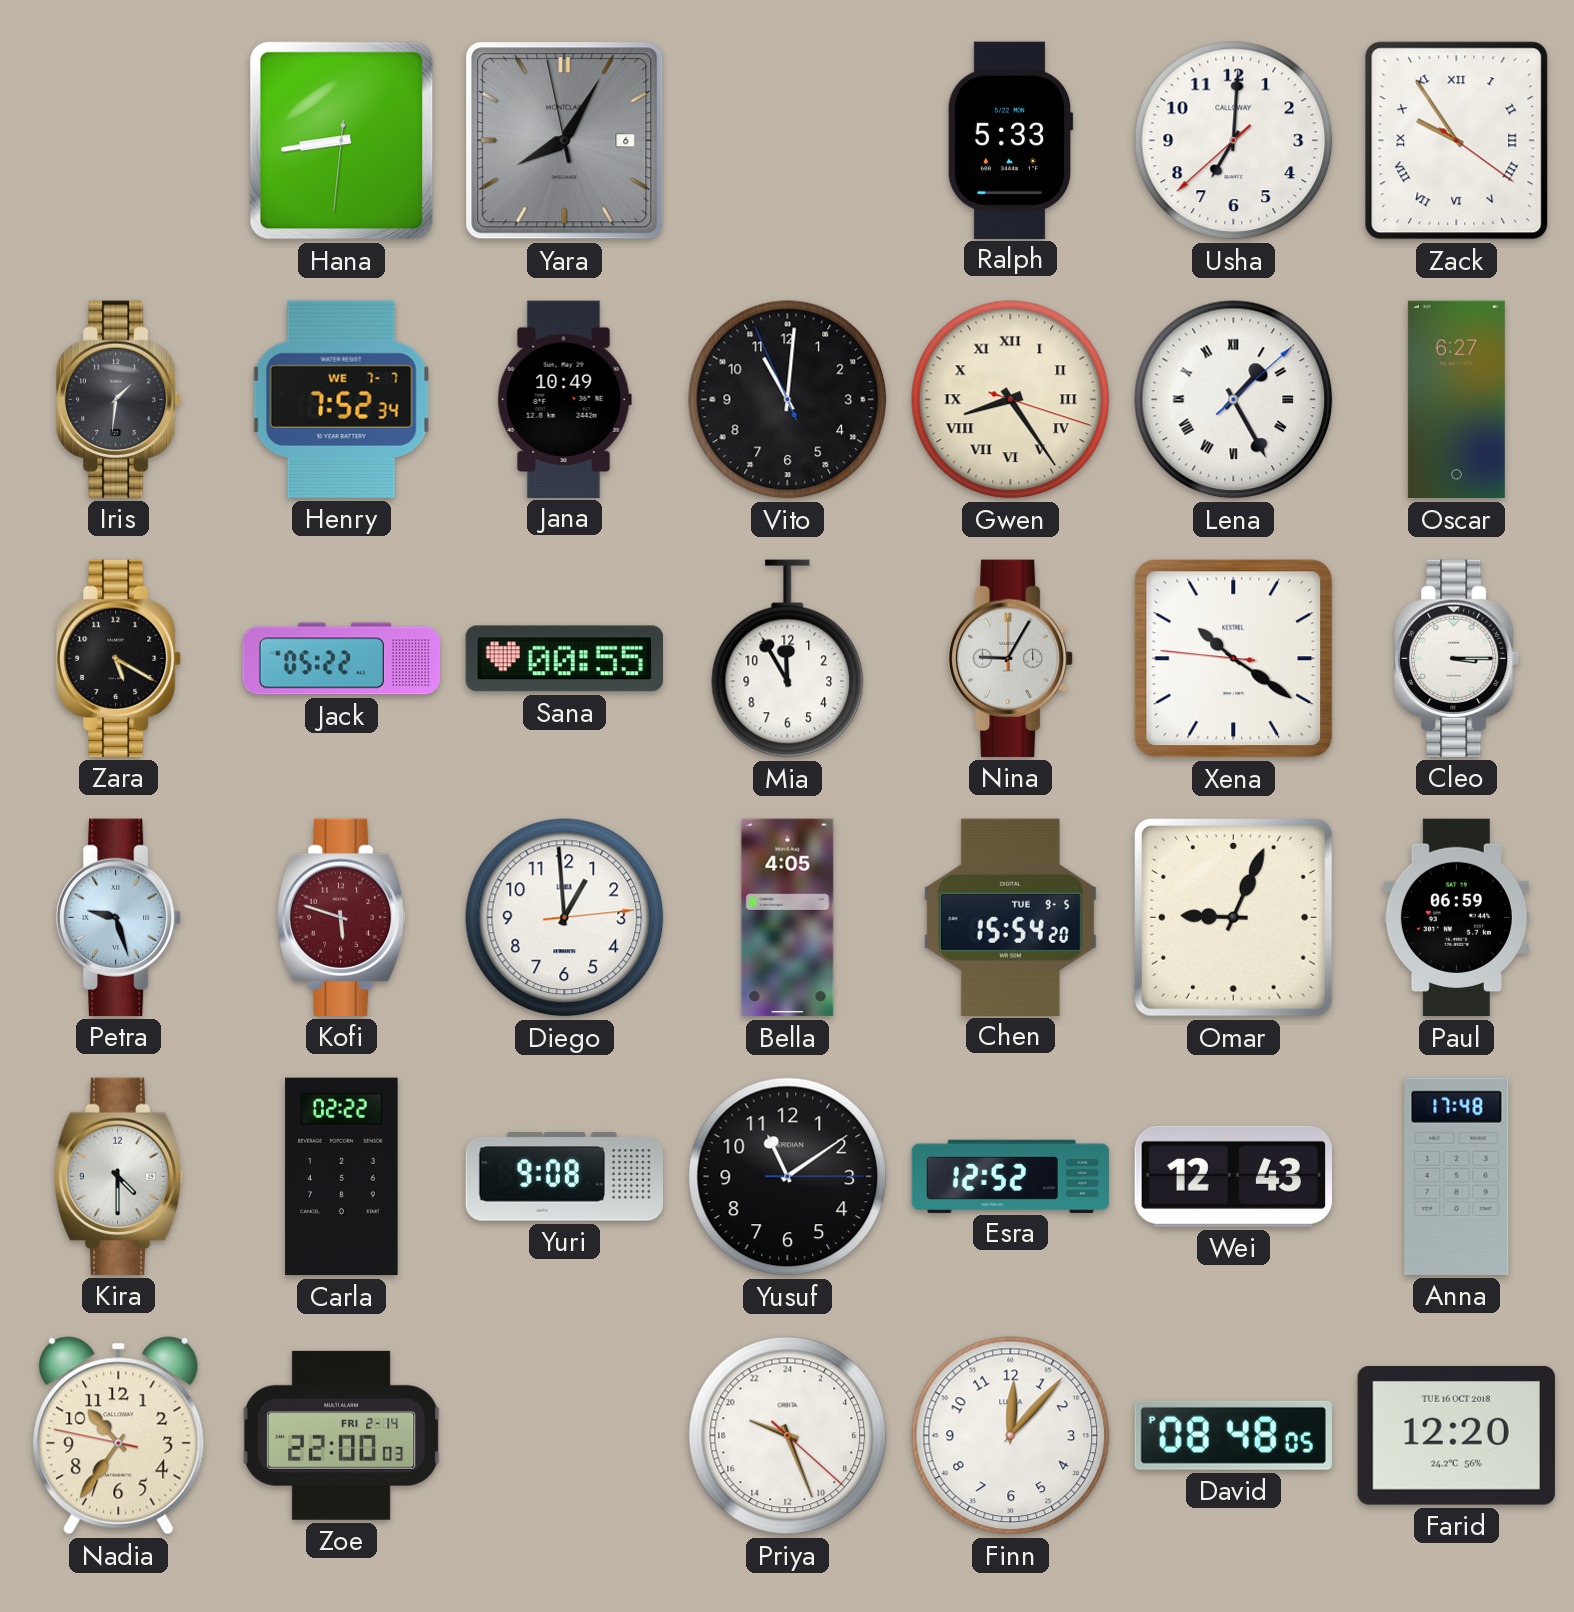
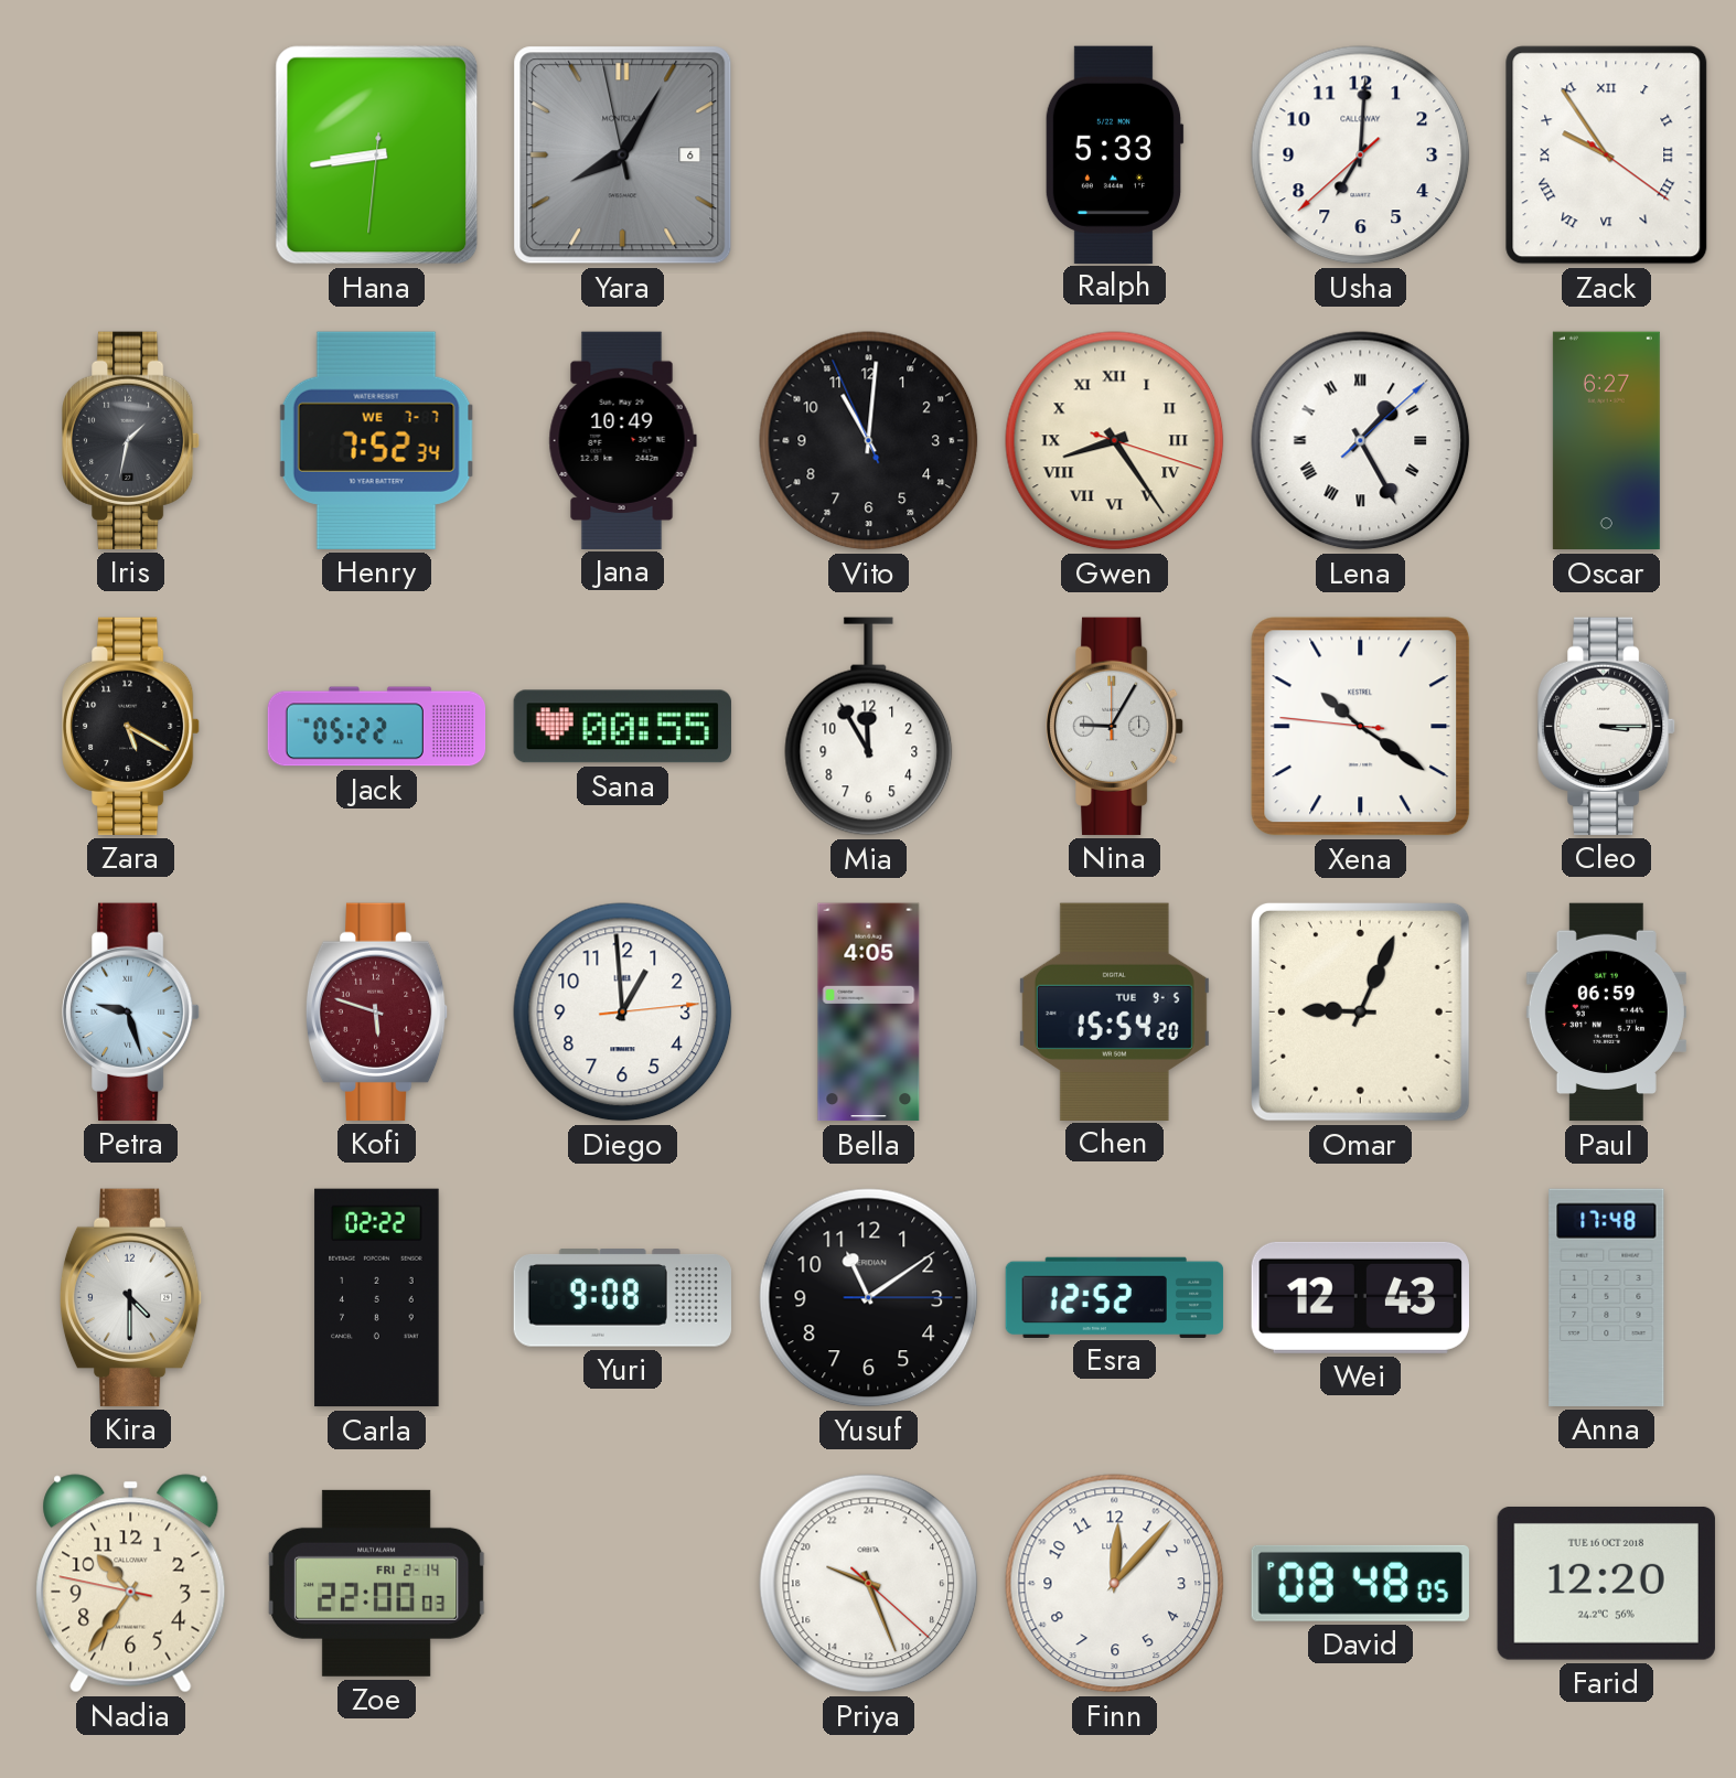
Iris: 1:31 -> 1:32
